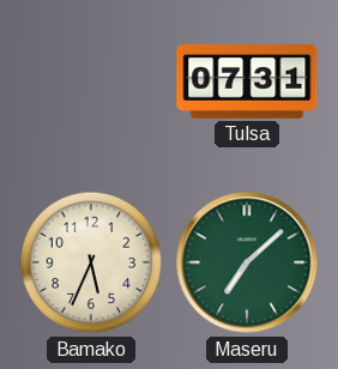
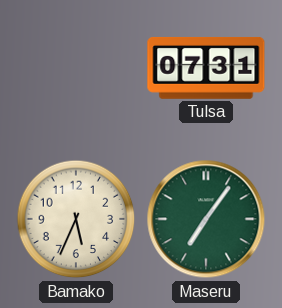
Maseru: 7:08 -> 7:06
